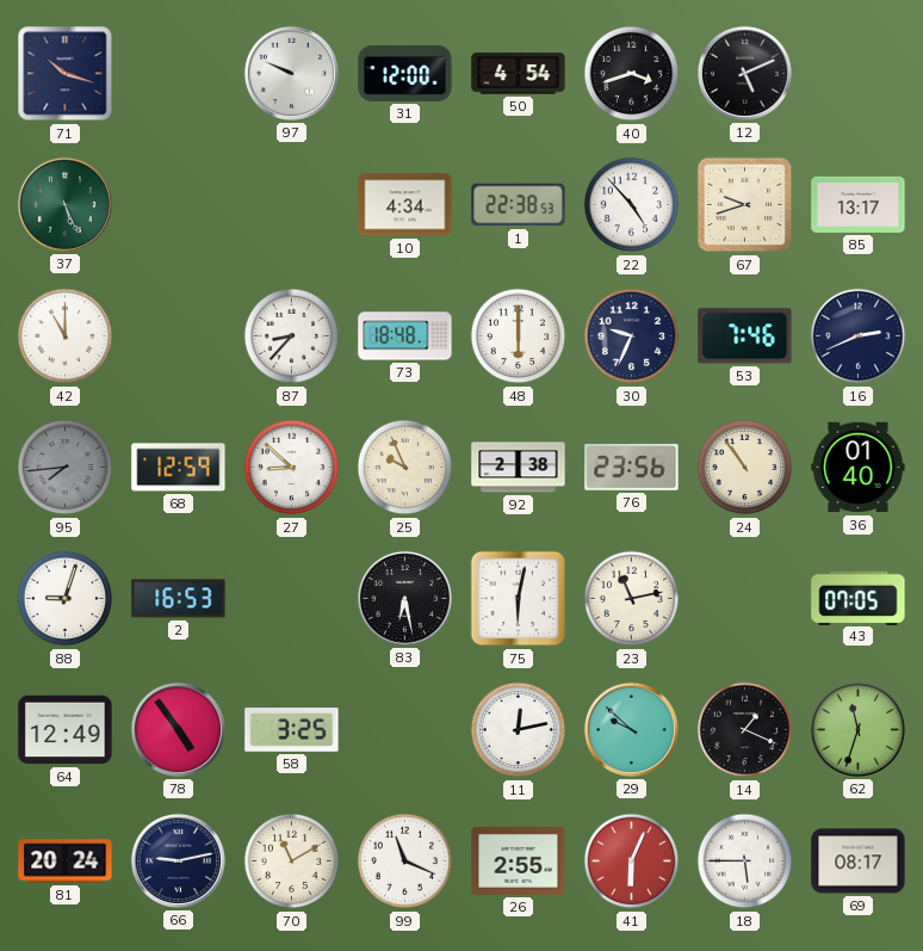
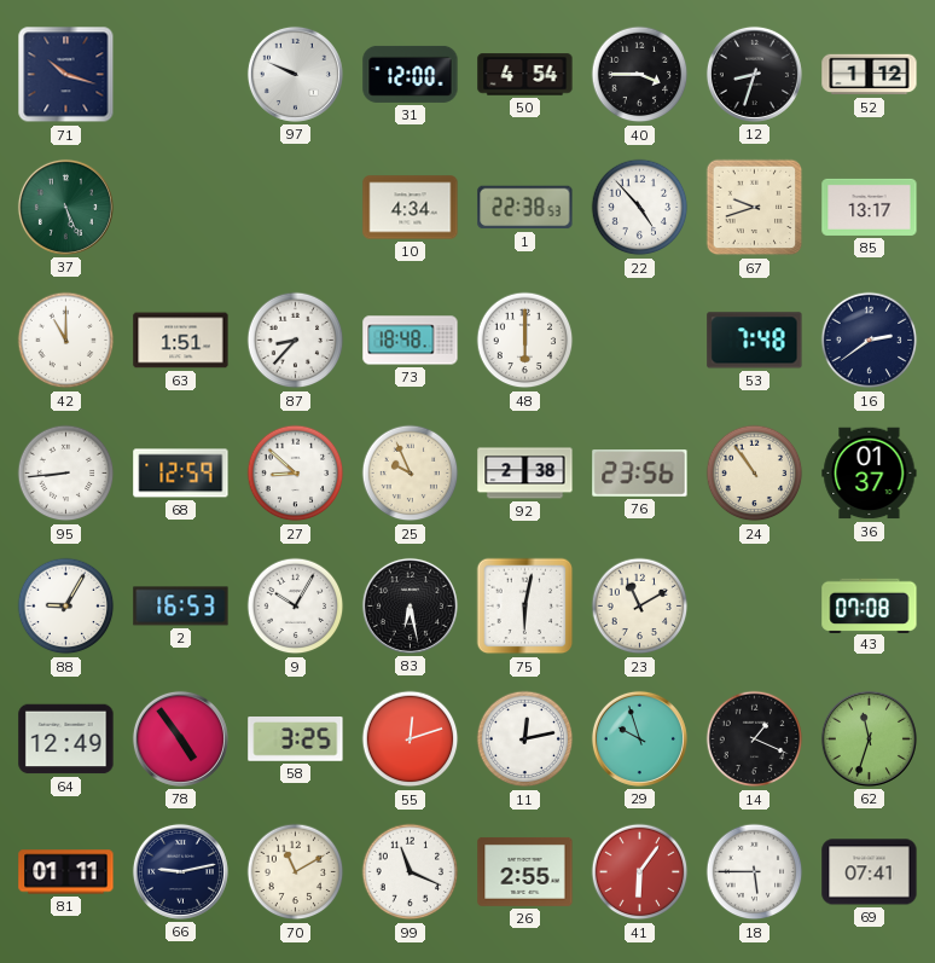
40: 3:42 -> 3:45
12: 5:11 -> 8:33
52: none -> 1:12
63: none -> 1:51
30: 9:34 -> none
53: 7:46 -> 7:48
16: 2:41 -> 2:39
95: 7:44 -> 8:44
95 dial: grey -> white
36: 01:40 -> 01:37
88: 9:03 -> 9:05
9: none -> 10:05
23: 11:13 -> 11:10
43: 07:05 -> 07:08
55: none -> 12:12
29: 9:52 -> 9:57
81: 20:24 -> 01:11
41: 6:04 -> 6:06
69: 08:17 -> 07:41
